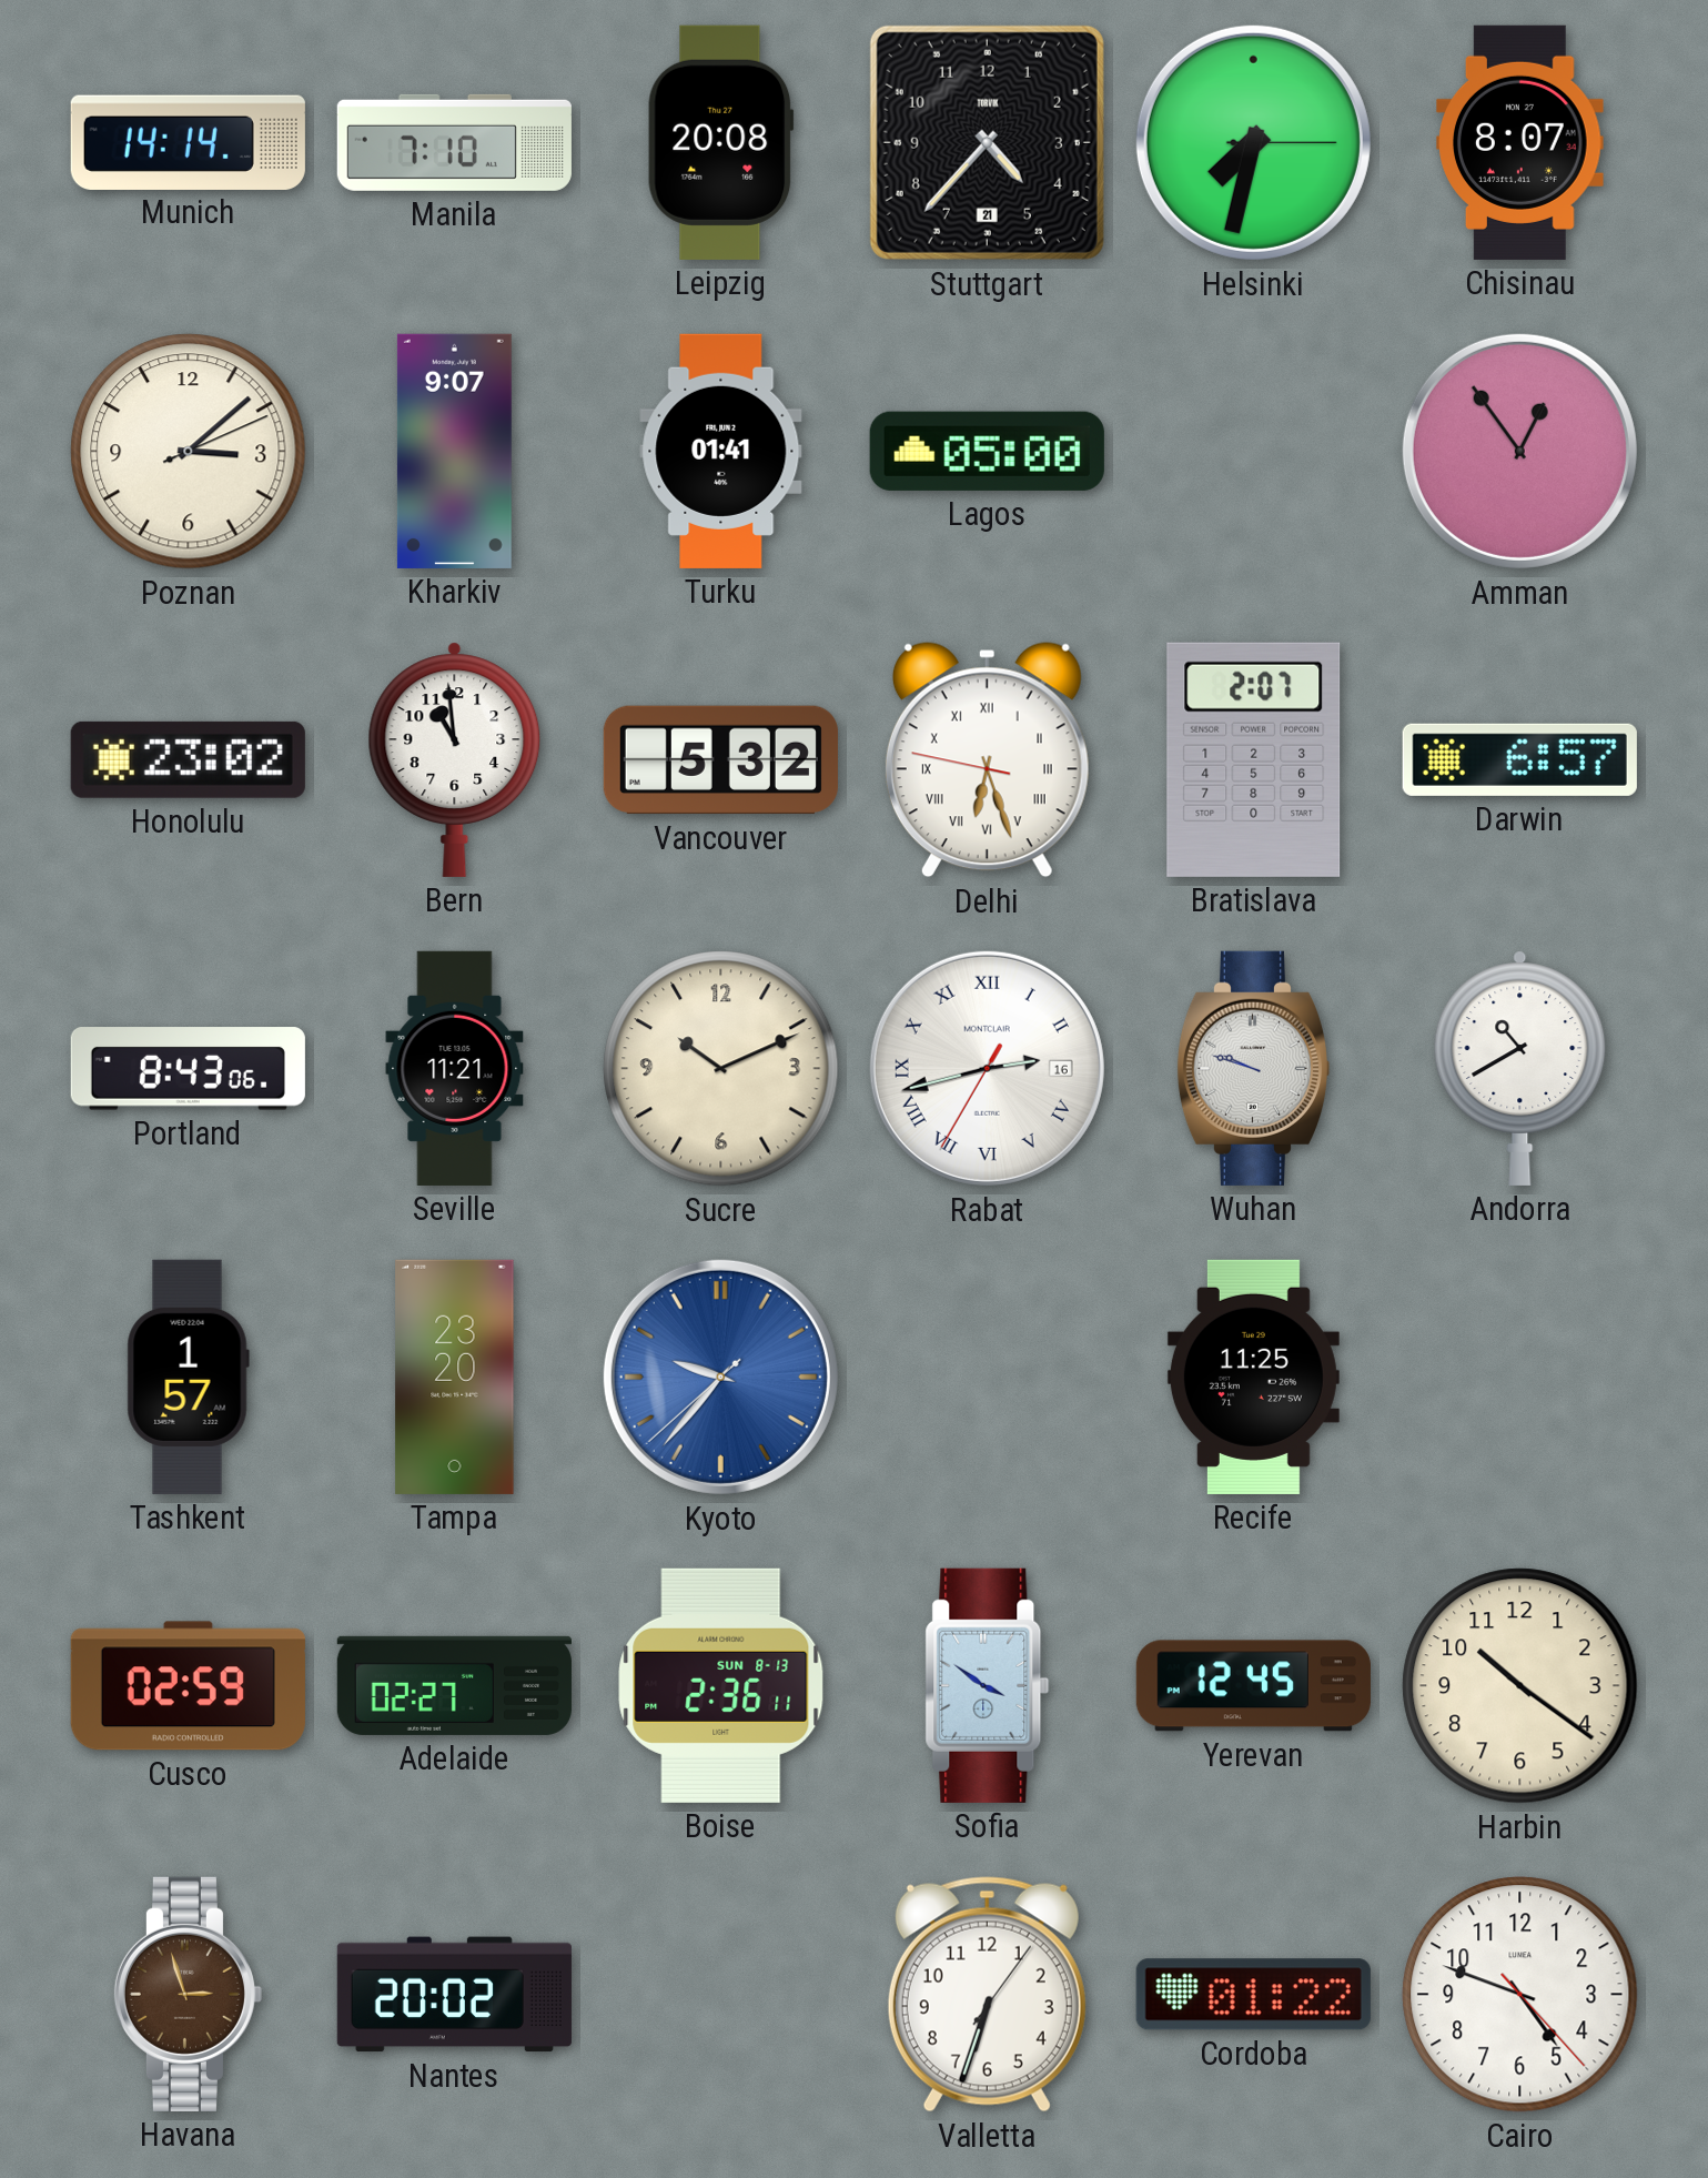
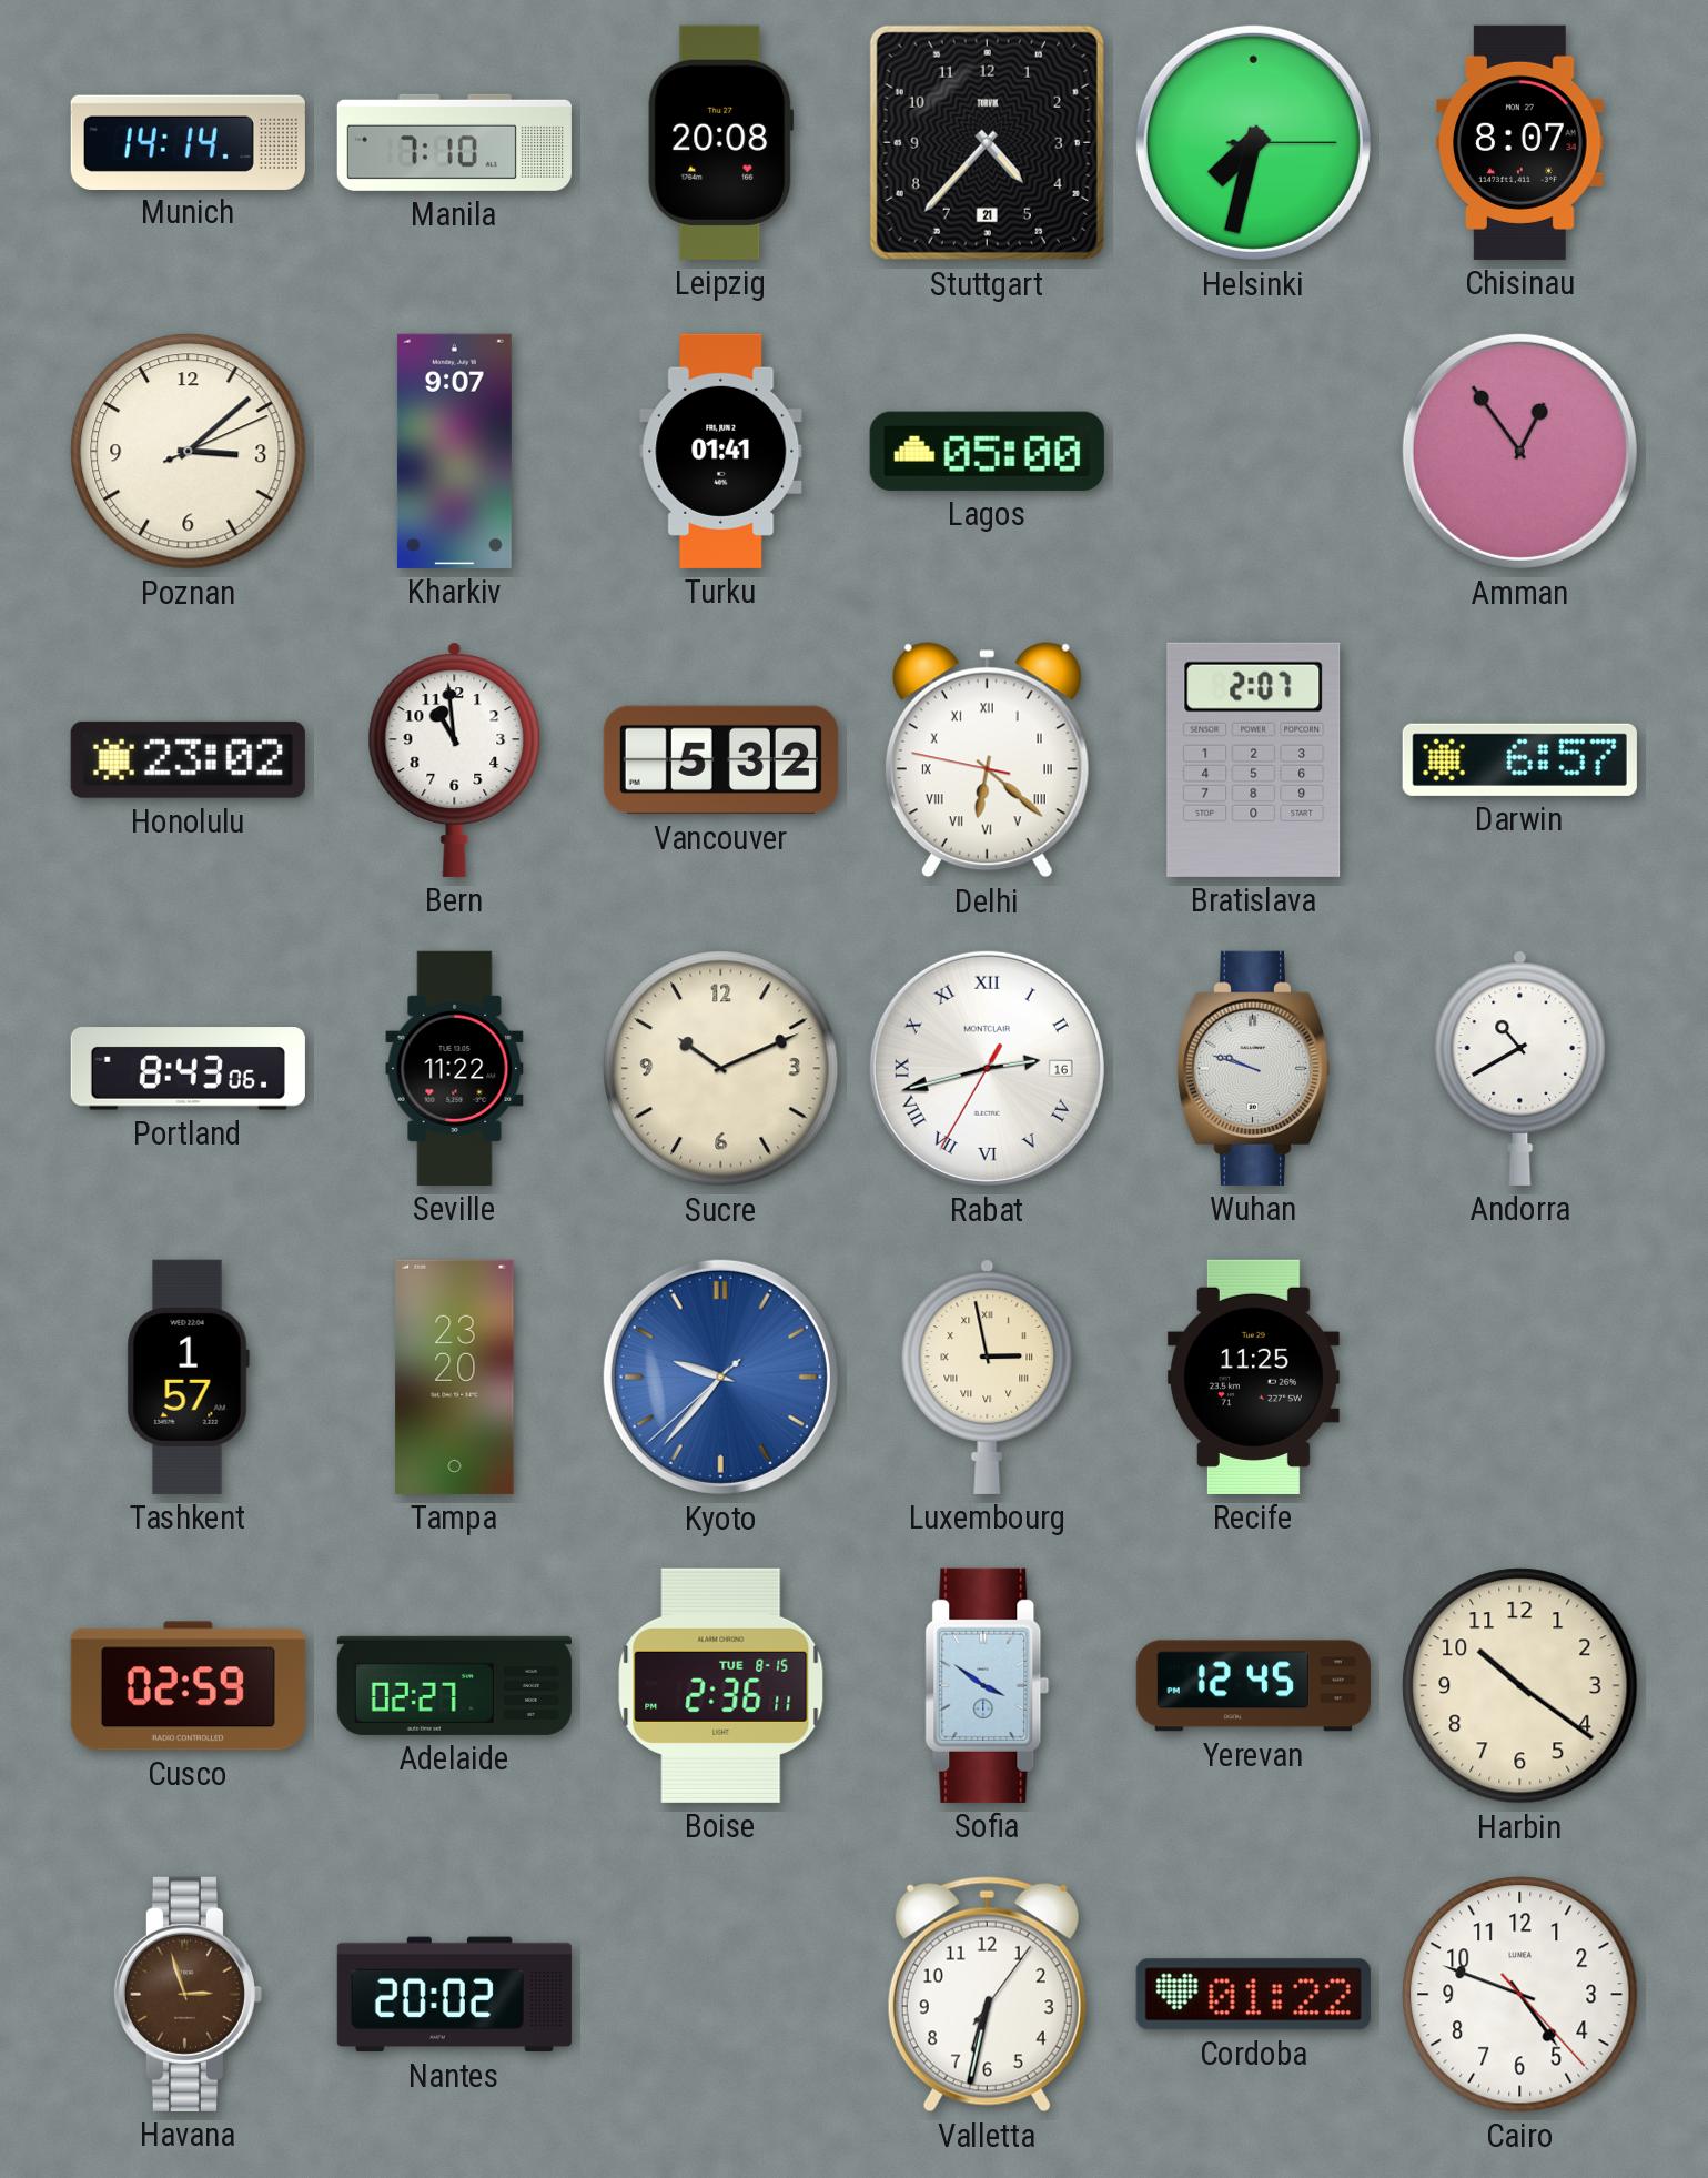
Delhi: 6:26 -> 6:21
Seville: 11:21 -> 11:22
Luxembourg: none -> 2:58
Boise date: SUN 8-13 -> TUE 8-15
Valletta: 6:33 -> 6:32
